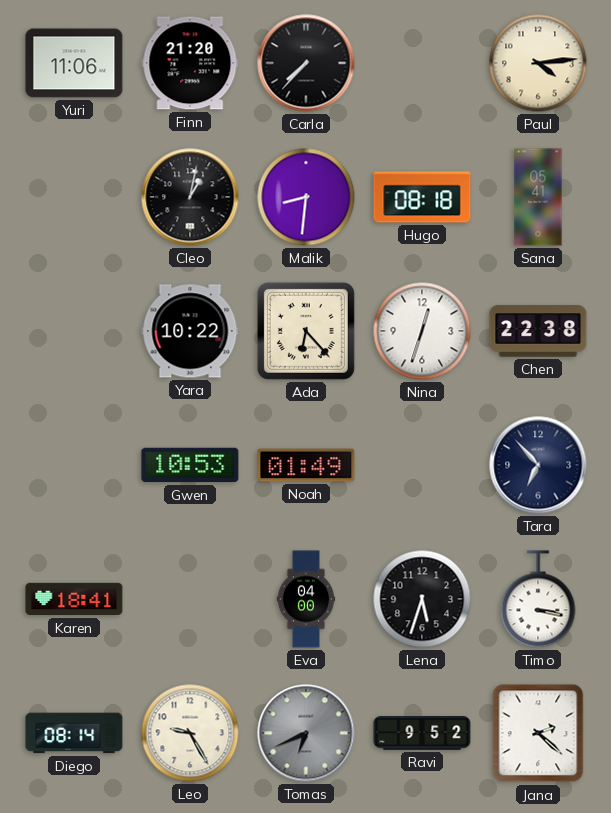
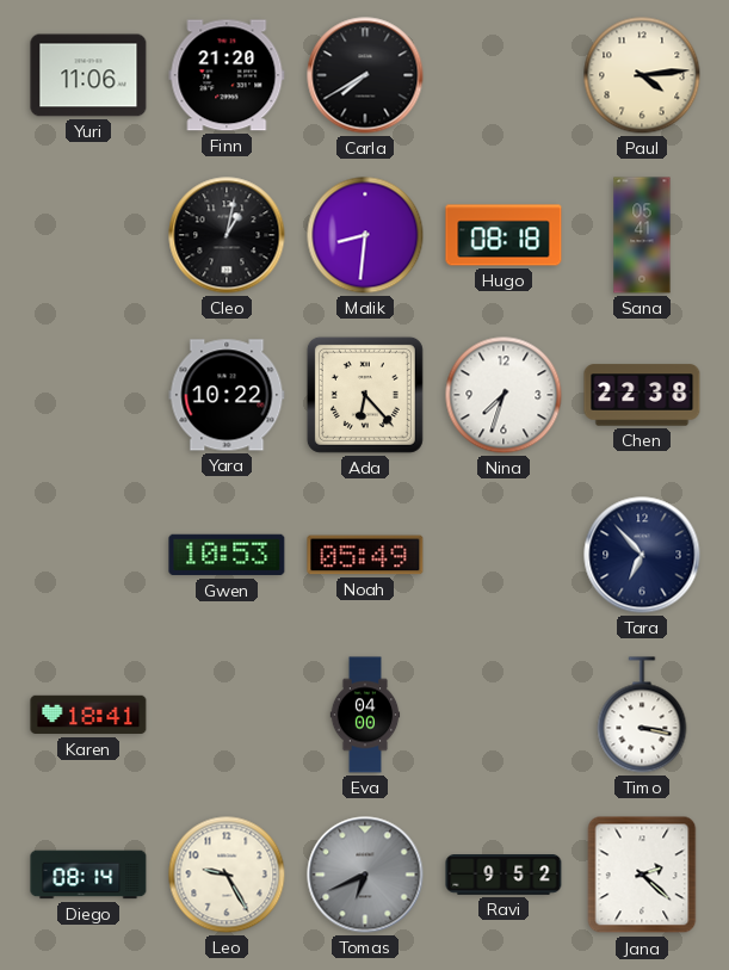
Carla: 7:37 -> 7:40
Nina: 12:33 -> 7:33
Noah: 01:49 -> 05:49
Lena: 5:33 -> none
